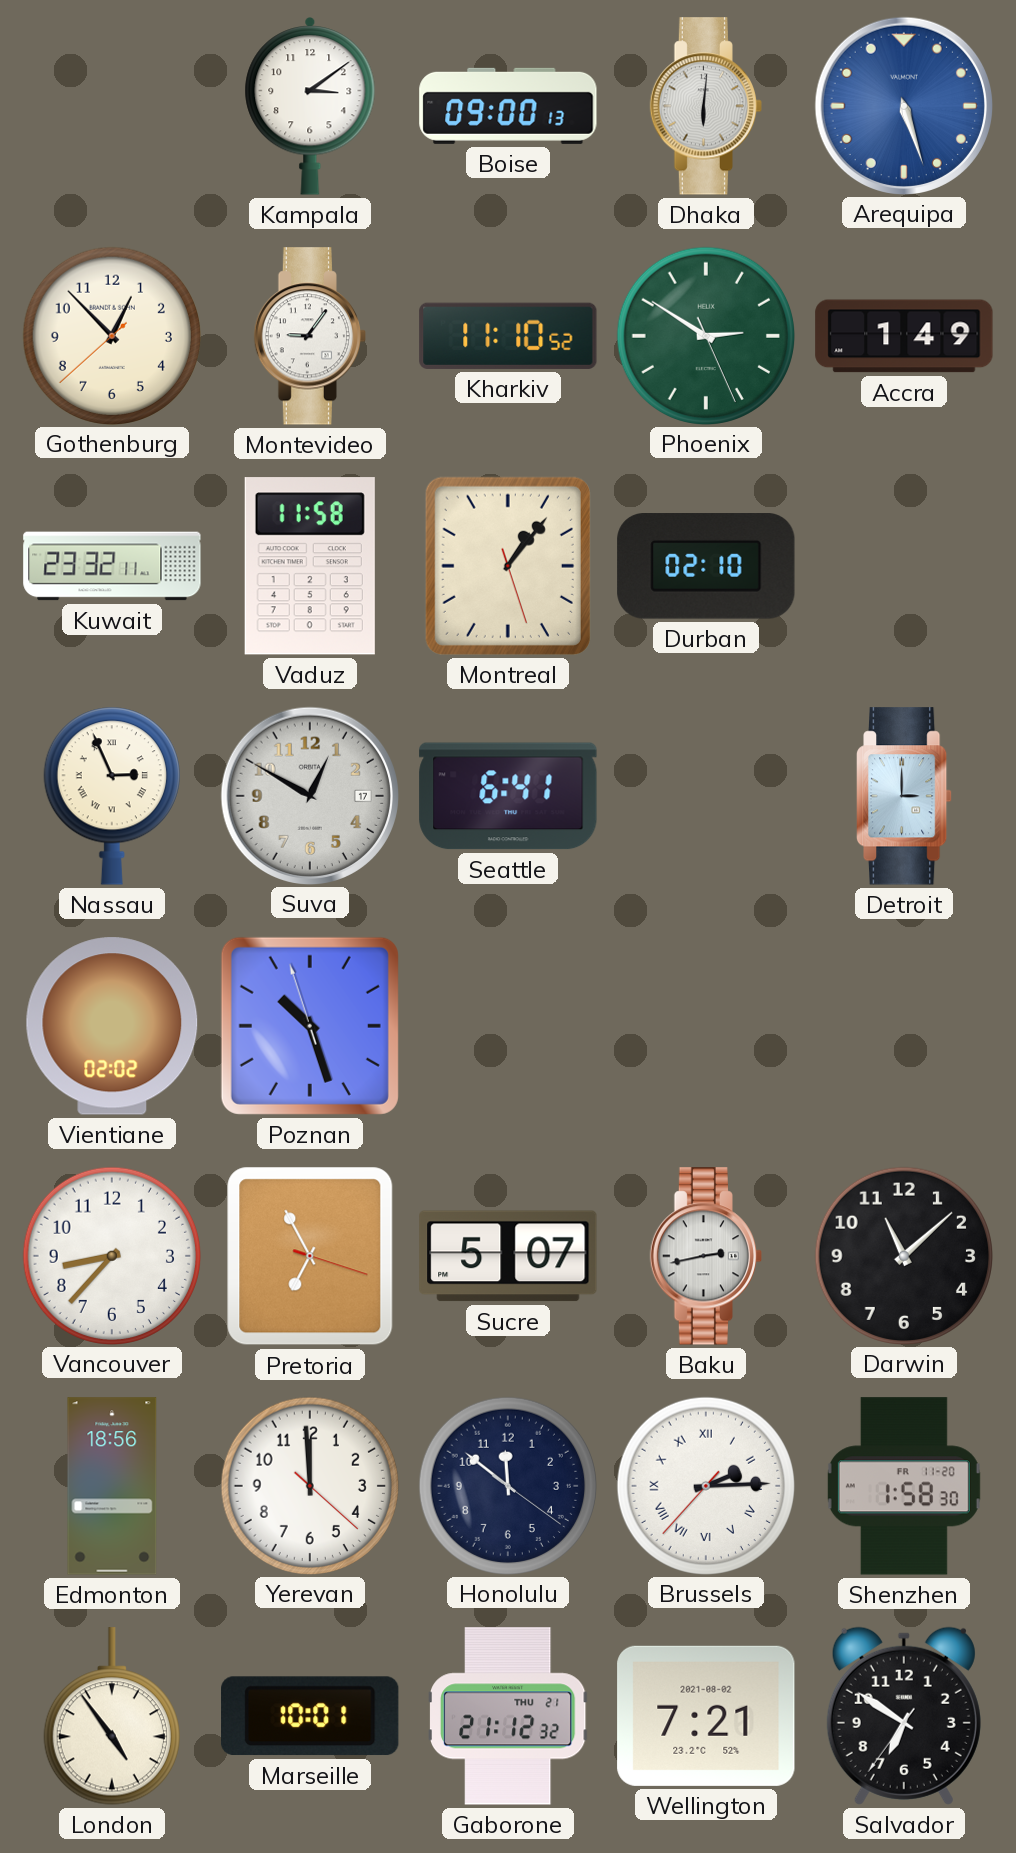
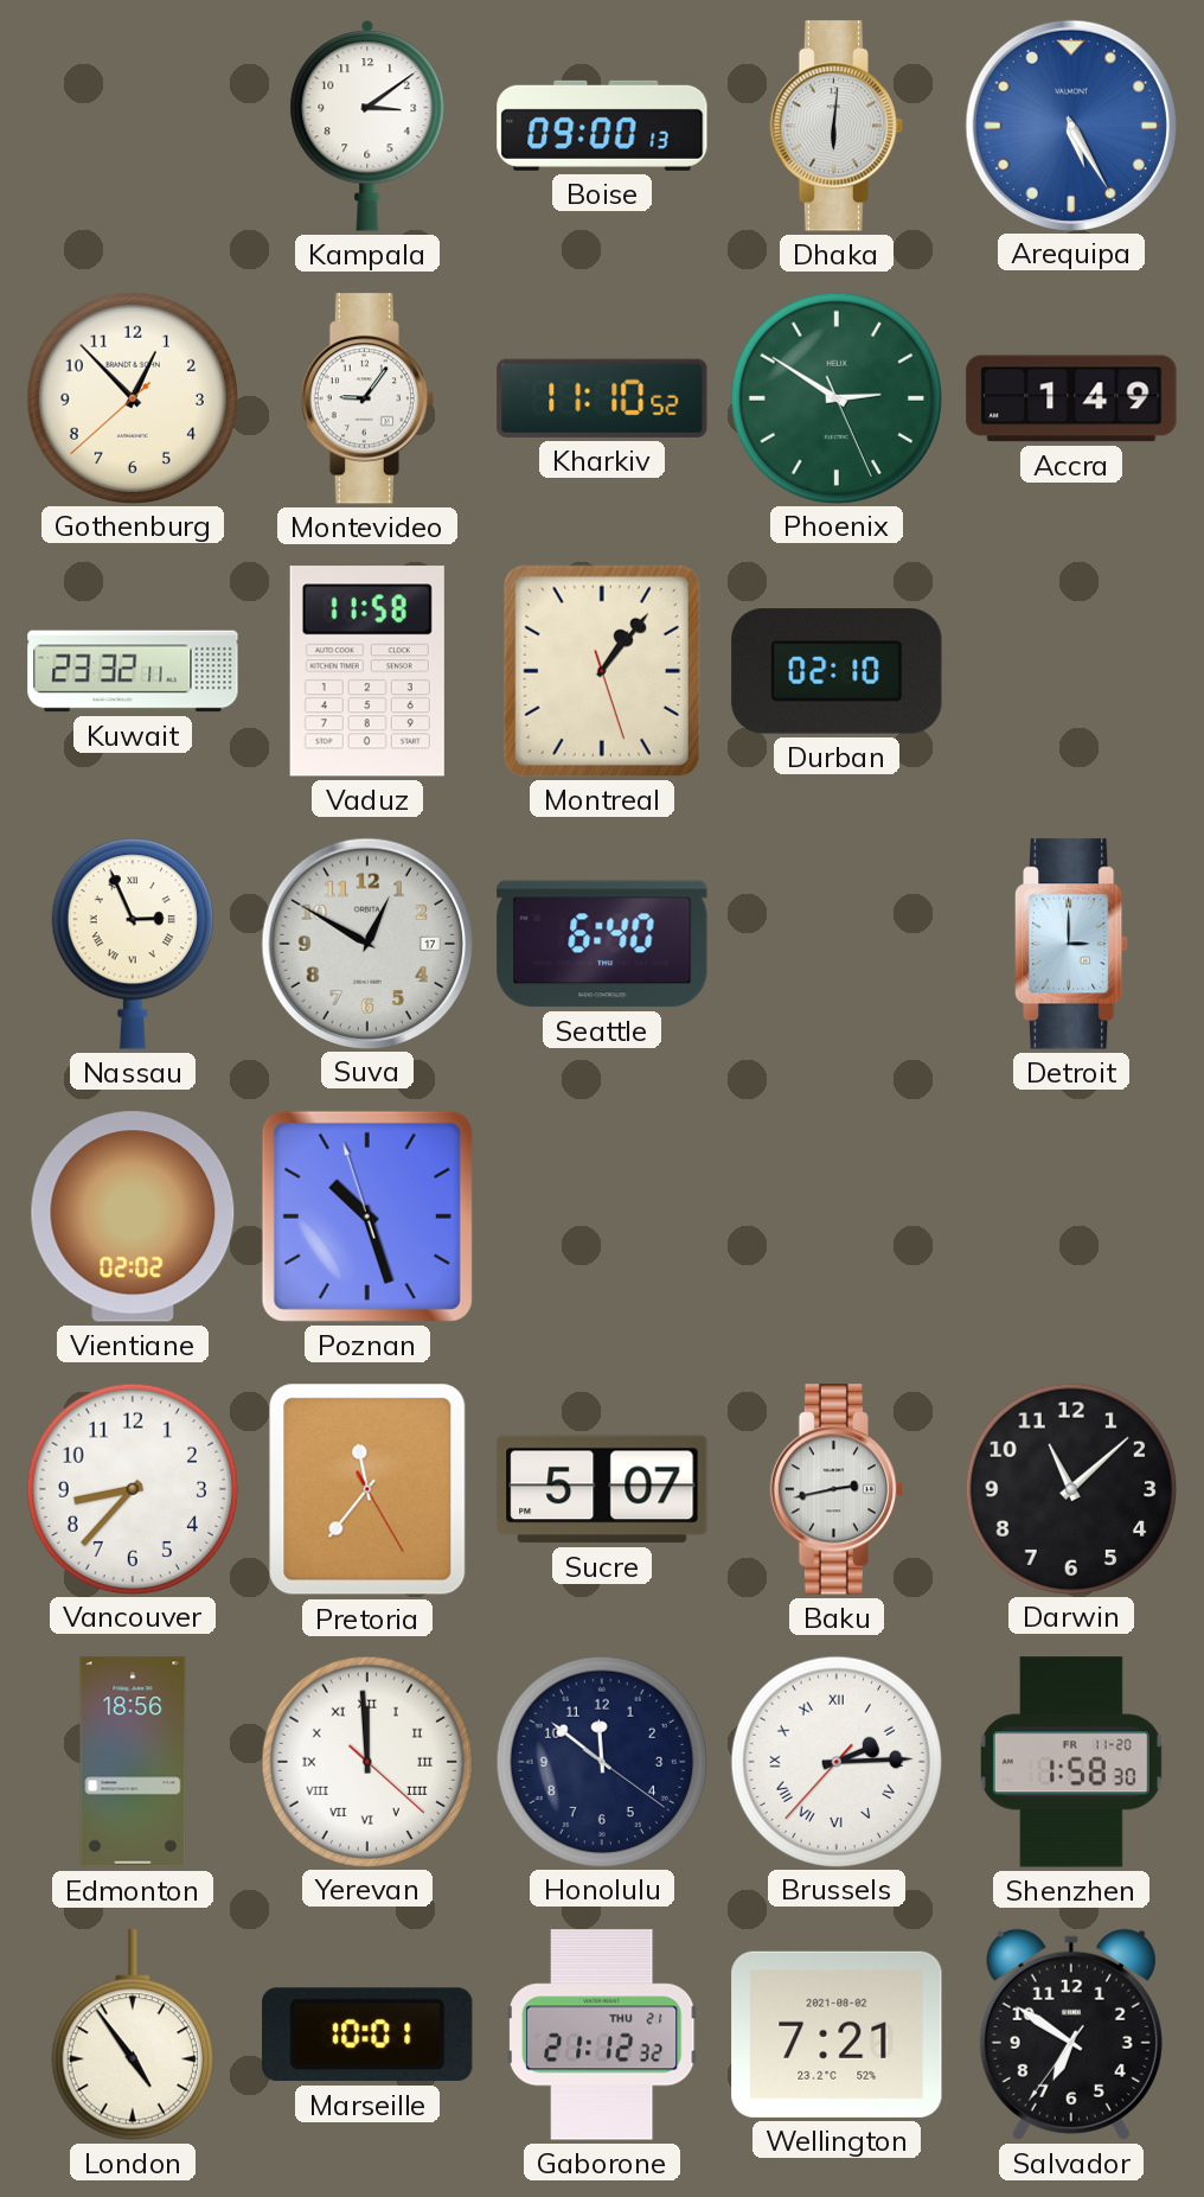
Arequipa: 5:27 -> 5:25
Seattle: 6:41 -> 6:40
Pretoria: 6:55 -> 11:36
Yerevan numerals: Arabic -> Roman
